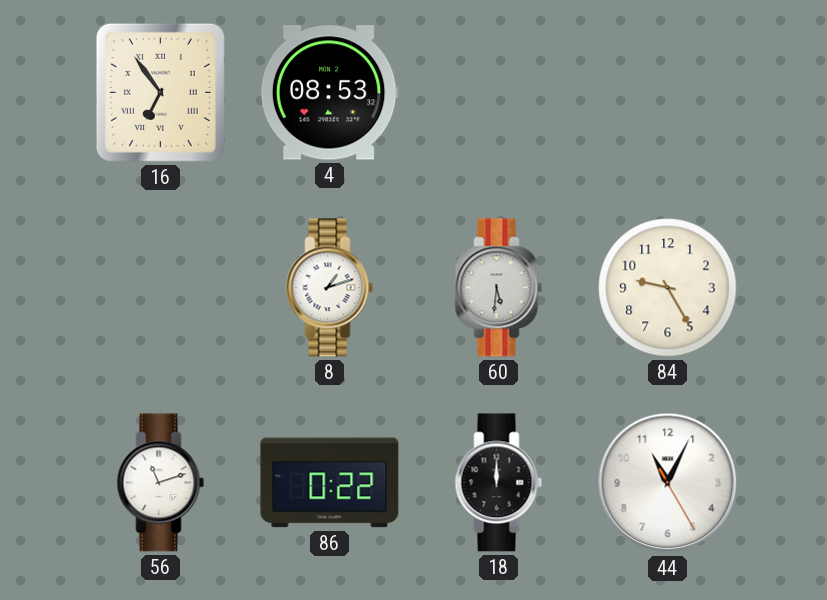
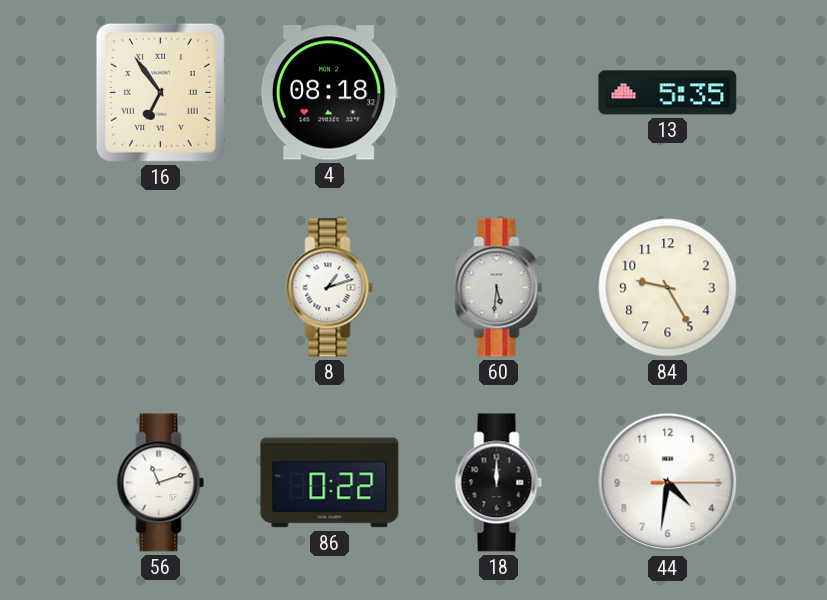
4: 08:53 -> 08:18
13: none -> 5:35
44: 11:04 -> 4:31
